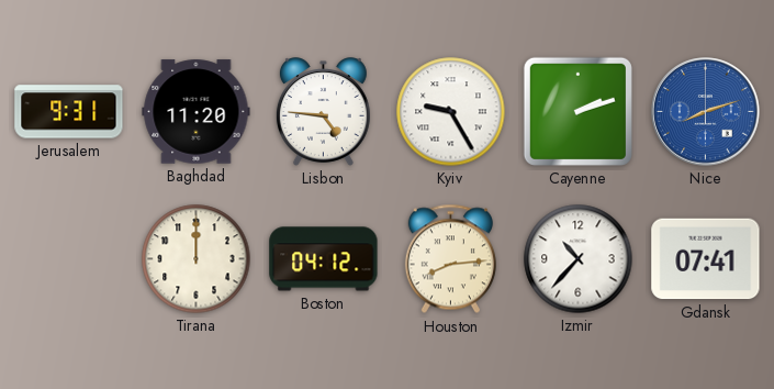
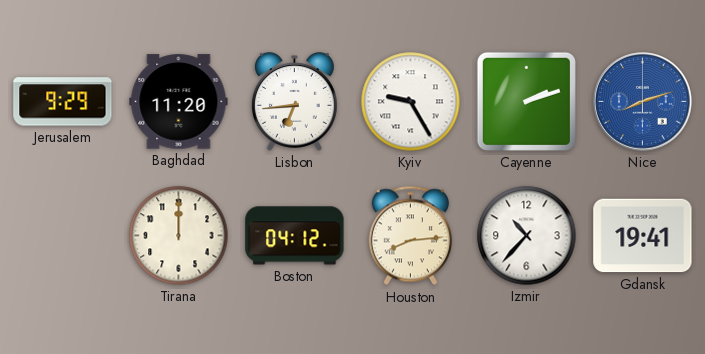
Jerusalem: 9:31 -> 9:29
Lisbon: 4:46 -> 6:44
Gdansk: 07:41 -> 19:41
